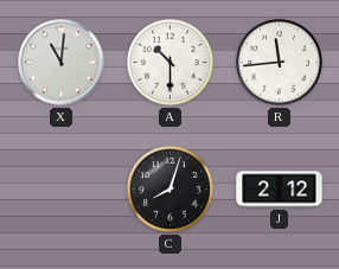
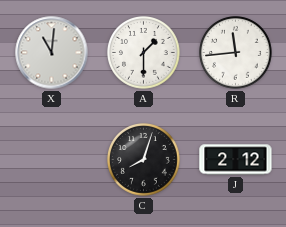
A: 10:30 -> 1:30
